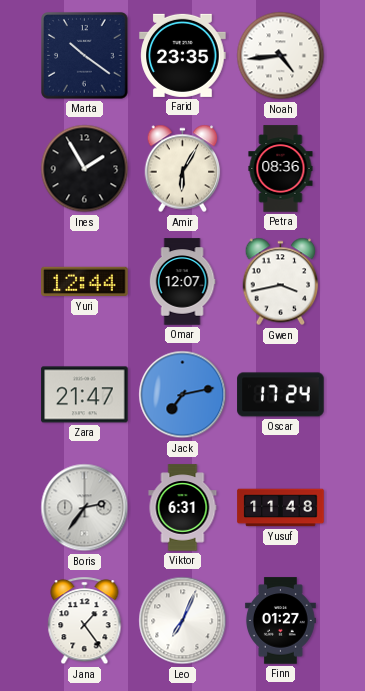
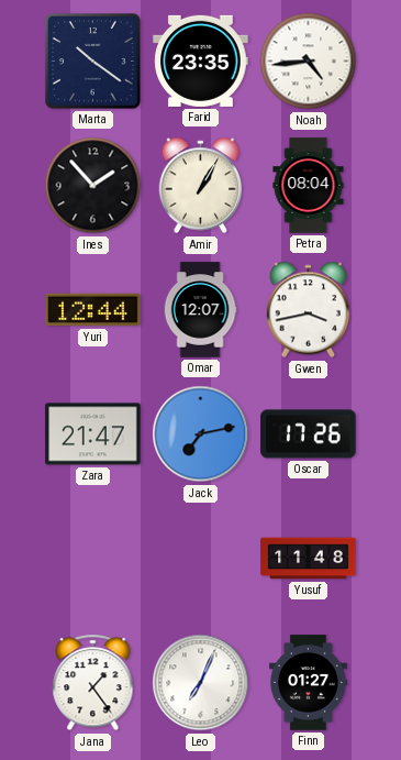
Ines: 1:55 -> 1:53
Amir: 6:05 -> 1:05
Petra: 08:36 -> 08:04
Oscar: 17:24 -> 17:26
Boris: 2:36 -> none
Viktor: 6:31 -> none
